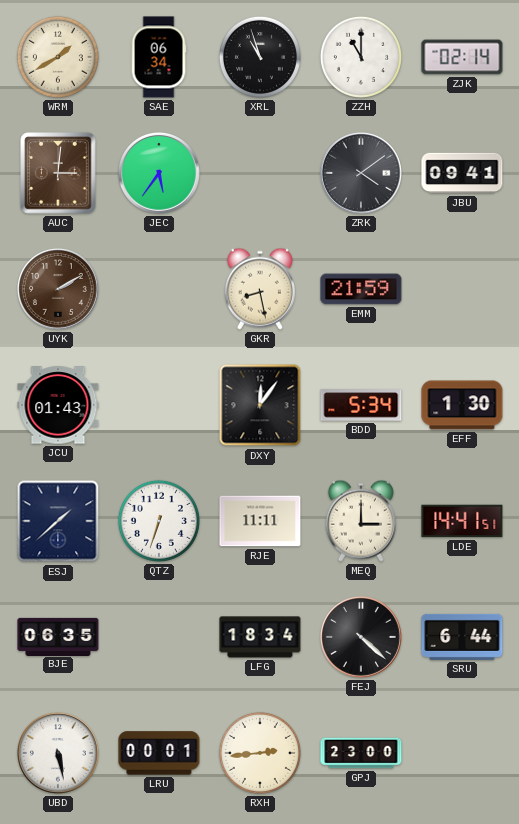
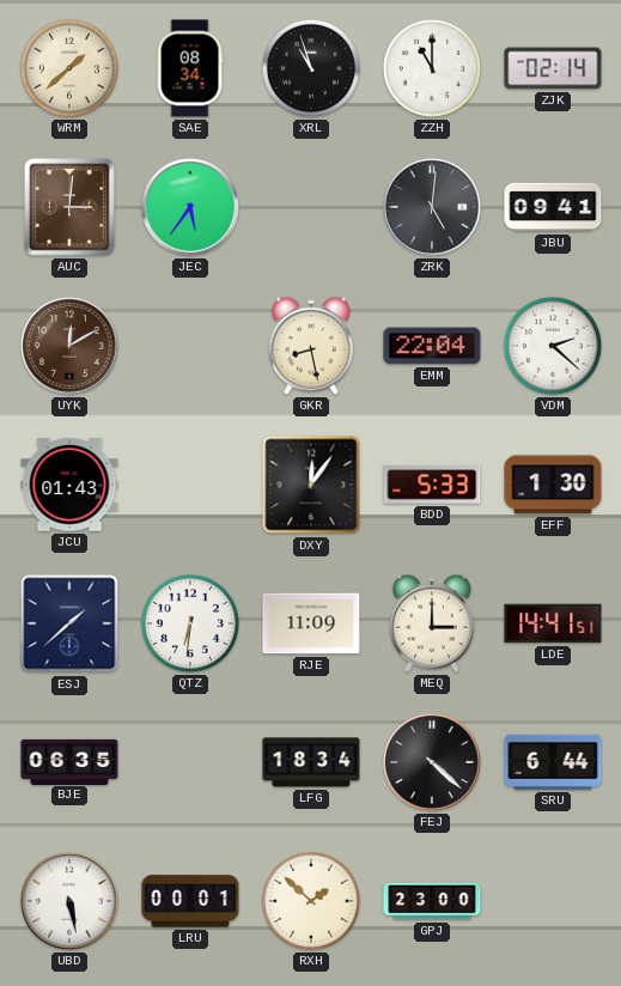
WRM: 1:40 -> 1:38
SAE: 06:34 -> 08:34
ZRK: 4:09 -> 5:01
UYK: 2:10 -> 12:10
EMM: 21:59 -> 22:04
VDM: none -> 2:22
BDD: 5:34 -> 5:33
QTZ: 6:33 -> 6:31
RJE: 11:11 -> 11:09
RXH: 2:44 -> 1:52
